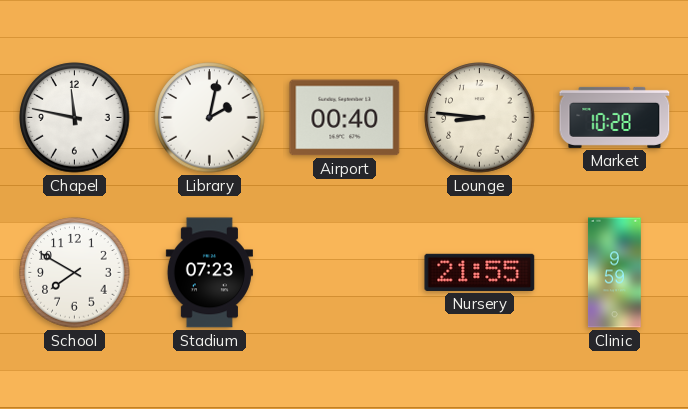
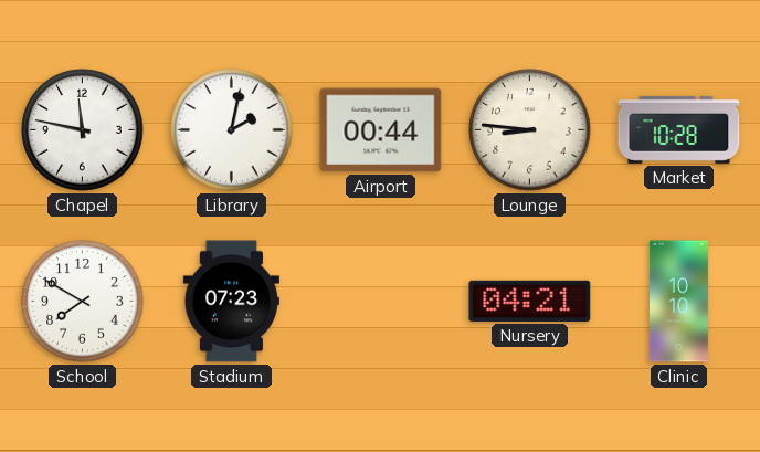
Airport: 00:40 -> 00:44
Nursery: 21:55 -> 04:21
Clinic: 9:59 -> 10:10
